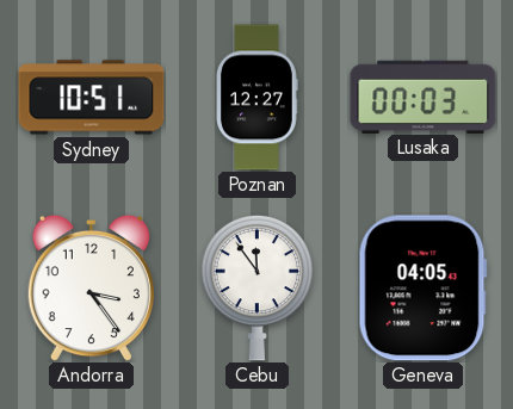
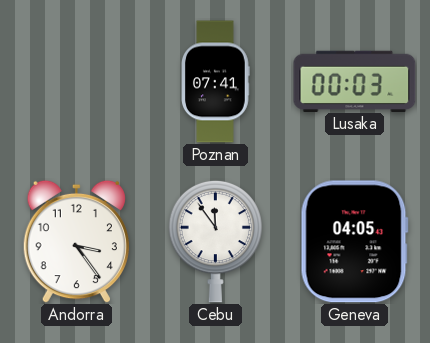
Sydney: 10:51 -> none
Poznan: 12:27 -> 07:41
